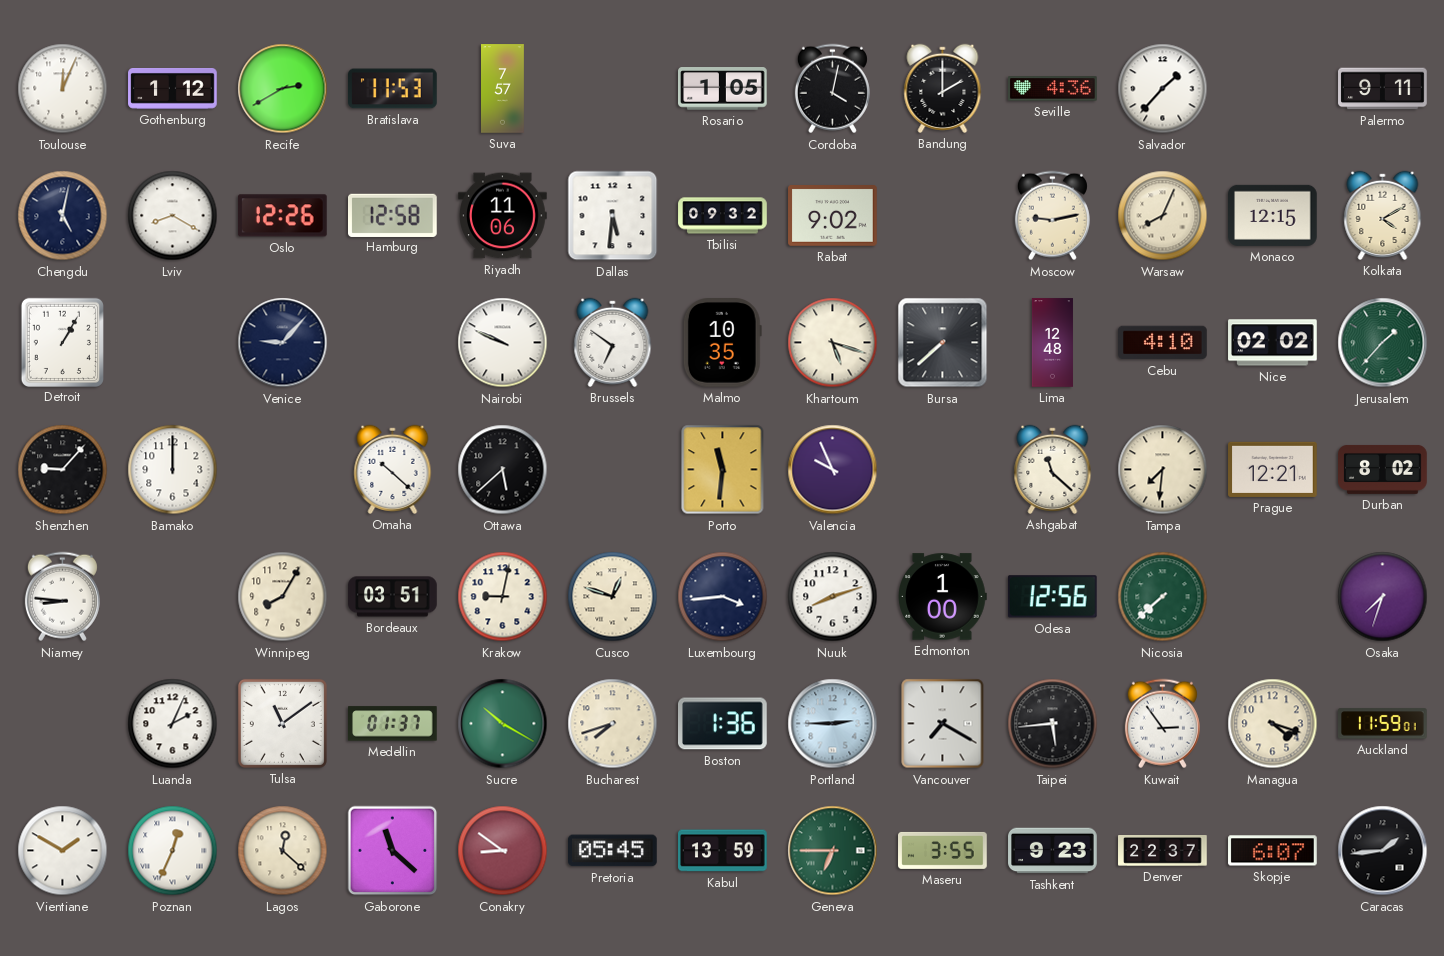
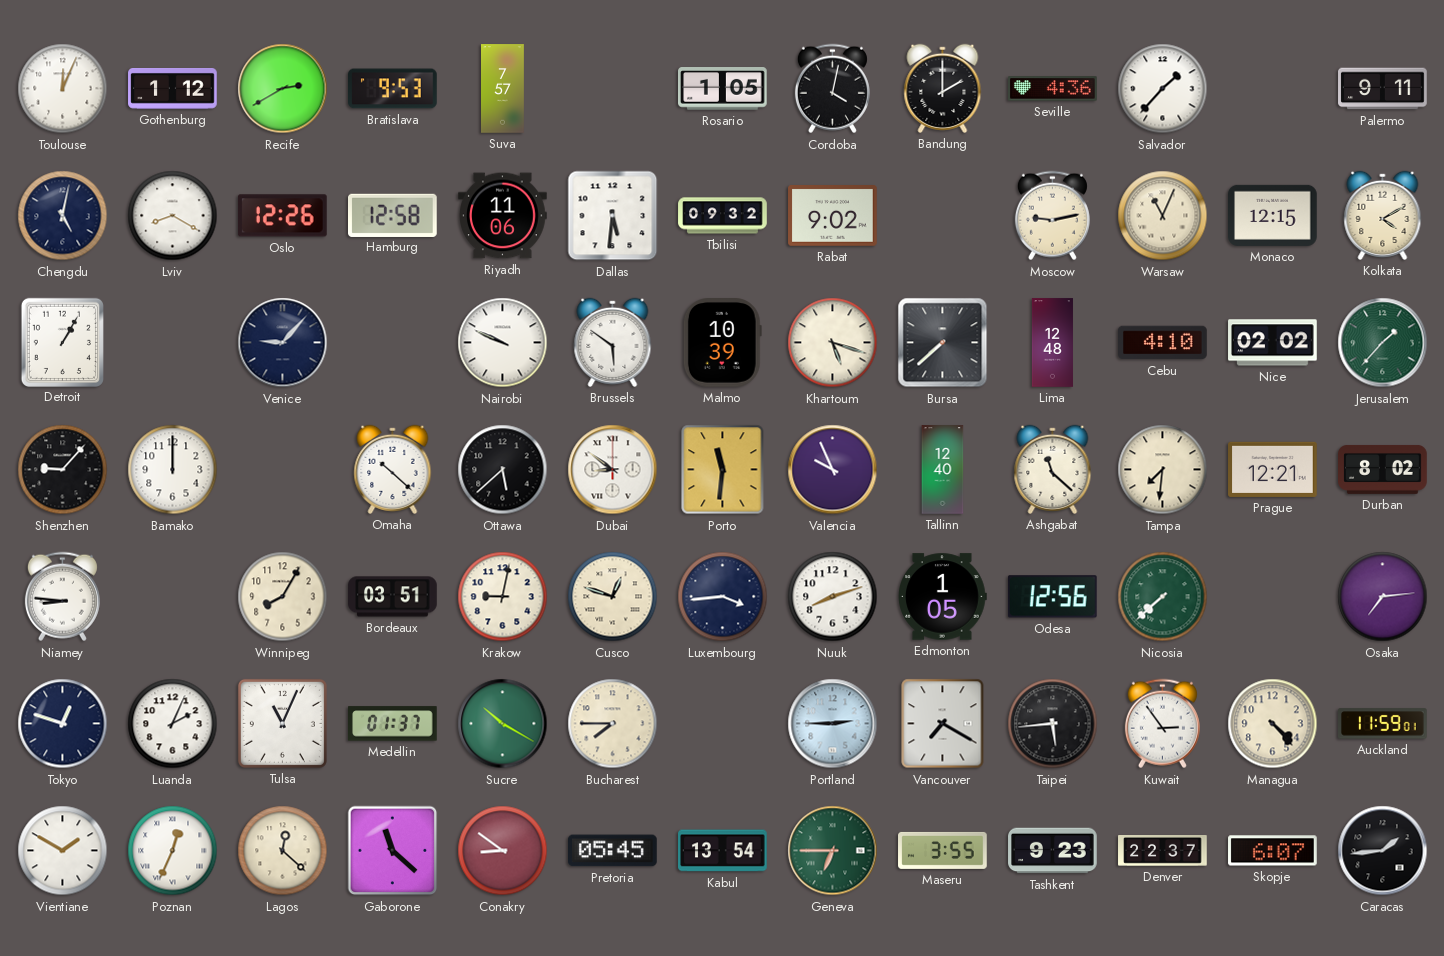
Bratislava: 11:53 -> 9:53
Warsaw: 8:04 -> 11:04
Brussels: 6:51 -> 5:51
Malmo: 10:35 -> 10:39
Dubai: none -> 8:51
Tallinn: none -> 12:40
Edmonton: 1:00 -> 1:05
Osaka: 7:33 -> 7:14
Tokyo: none -> 12:48
Tulsa: 11:09 -> 11:04
Bucharest: 7:42 -> 7:45
Boston: 1:36 -> none
Managua: 4:18 -> 4:23
Kabul: 13:59 -> 13:54
